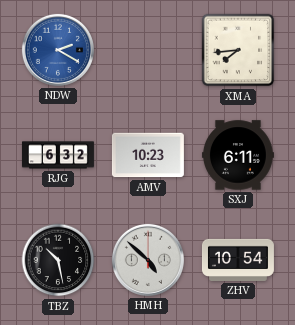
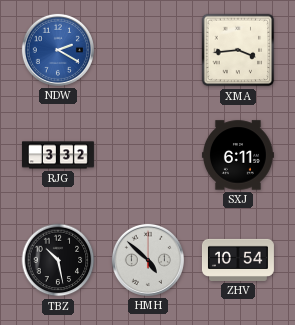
XMA: 7:44 -> 3:44
RJG: 6:32 -> 3:32
AMV: 10:23 -> none
